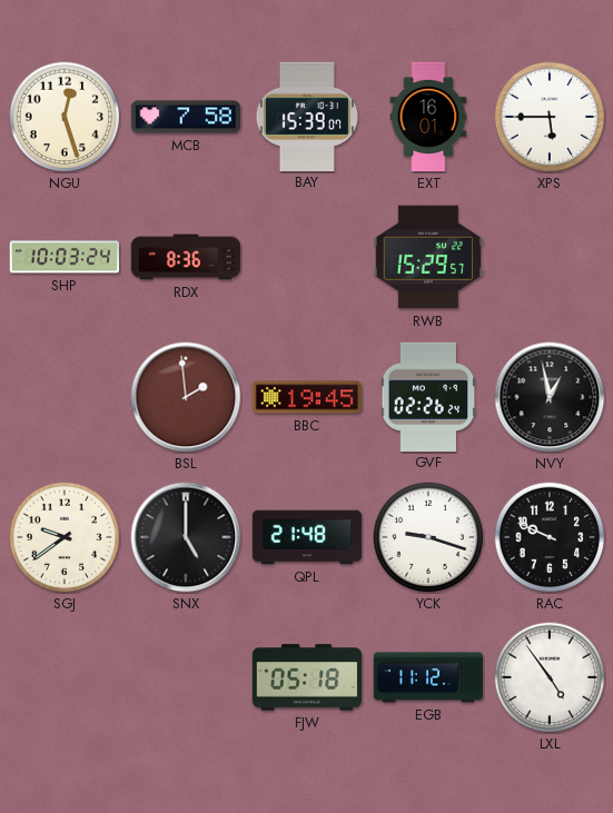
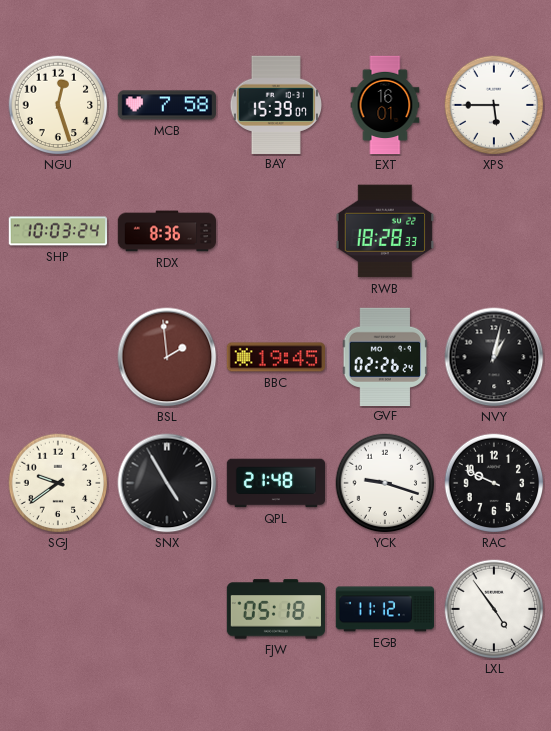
RWB: 15:29 -> 18:28
NVY: 12:58 -> 1:02
SNX: 5:00 -> 4:55
